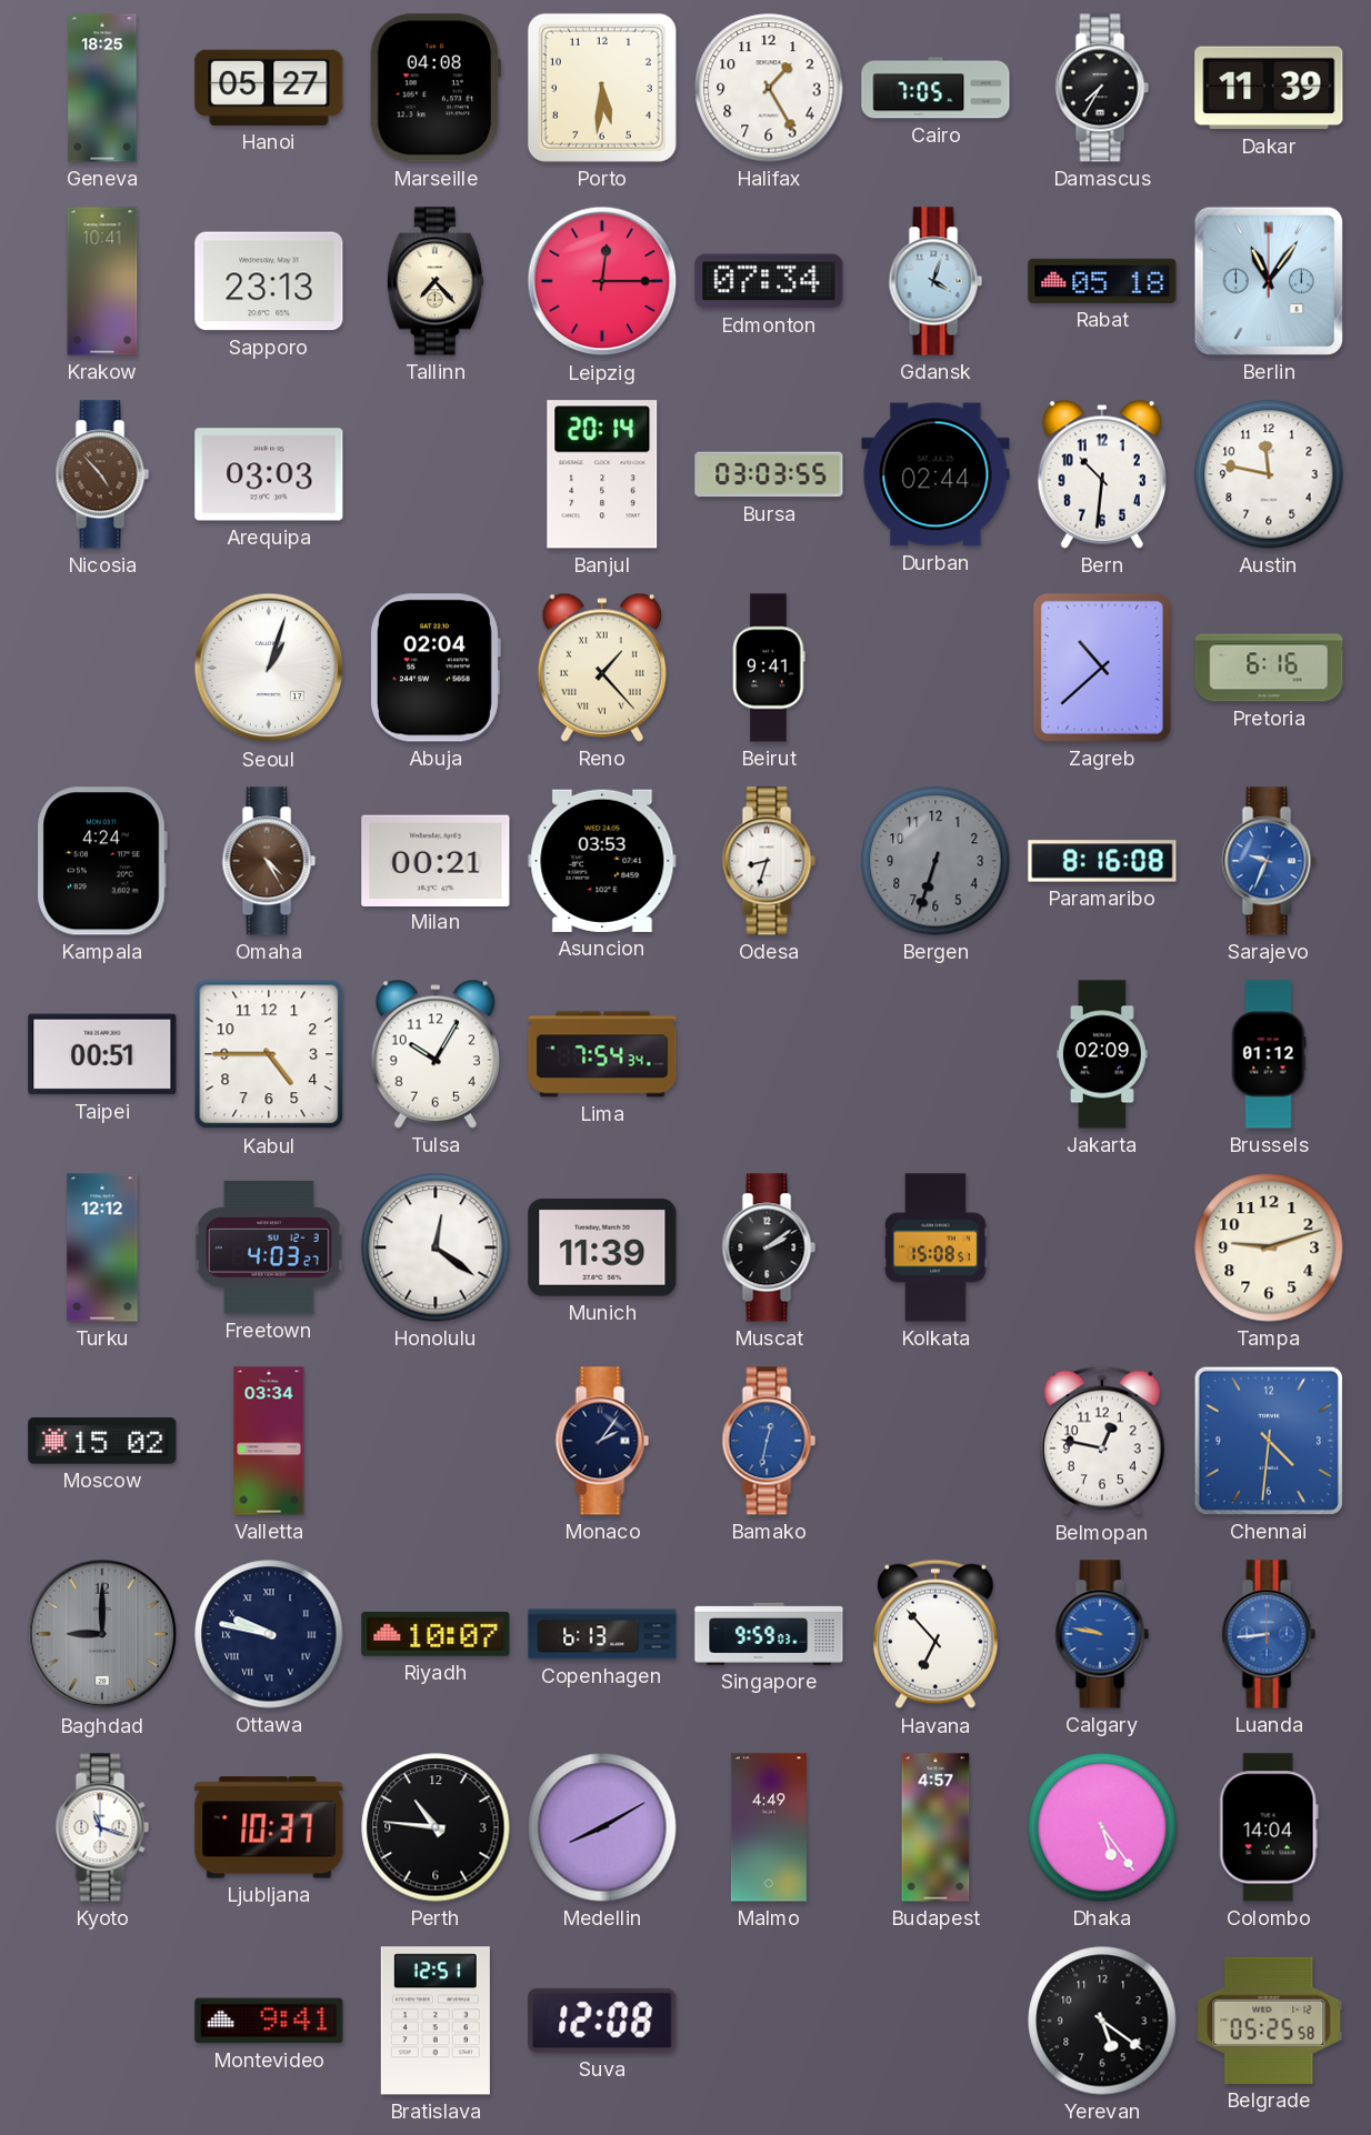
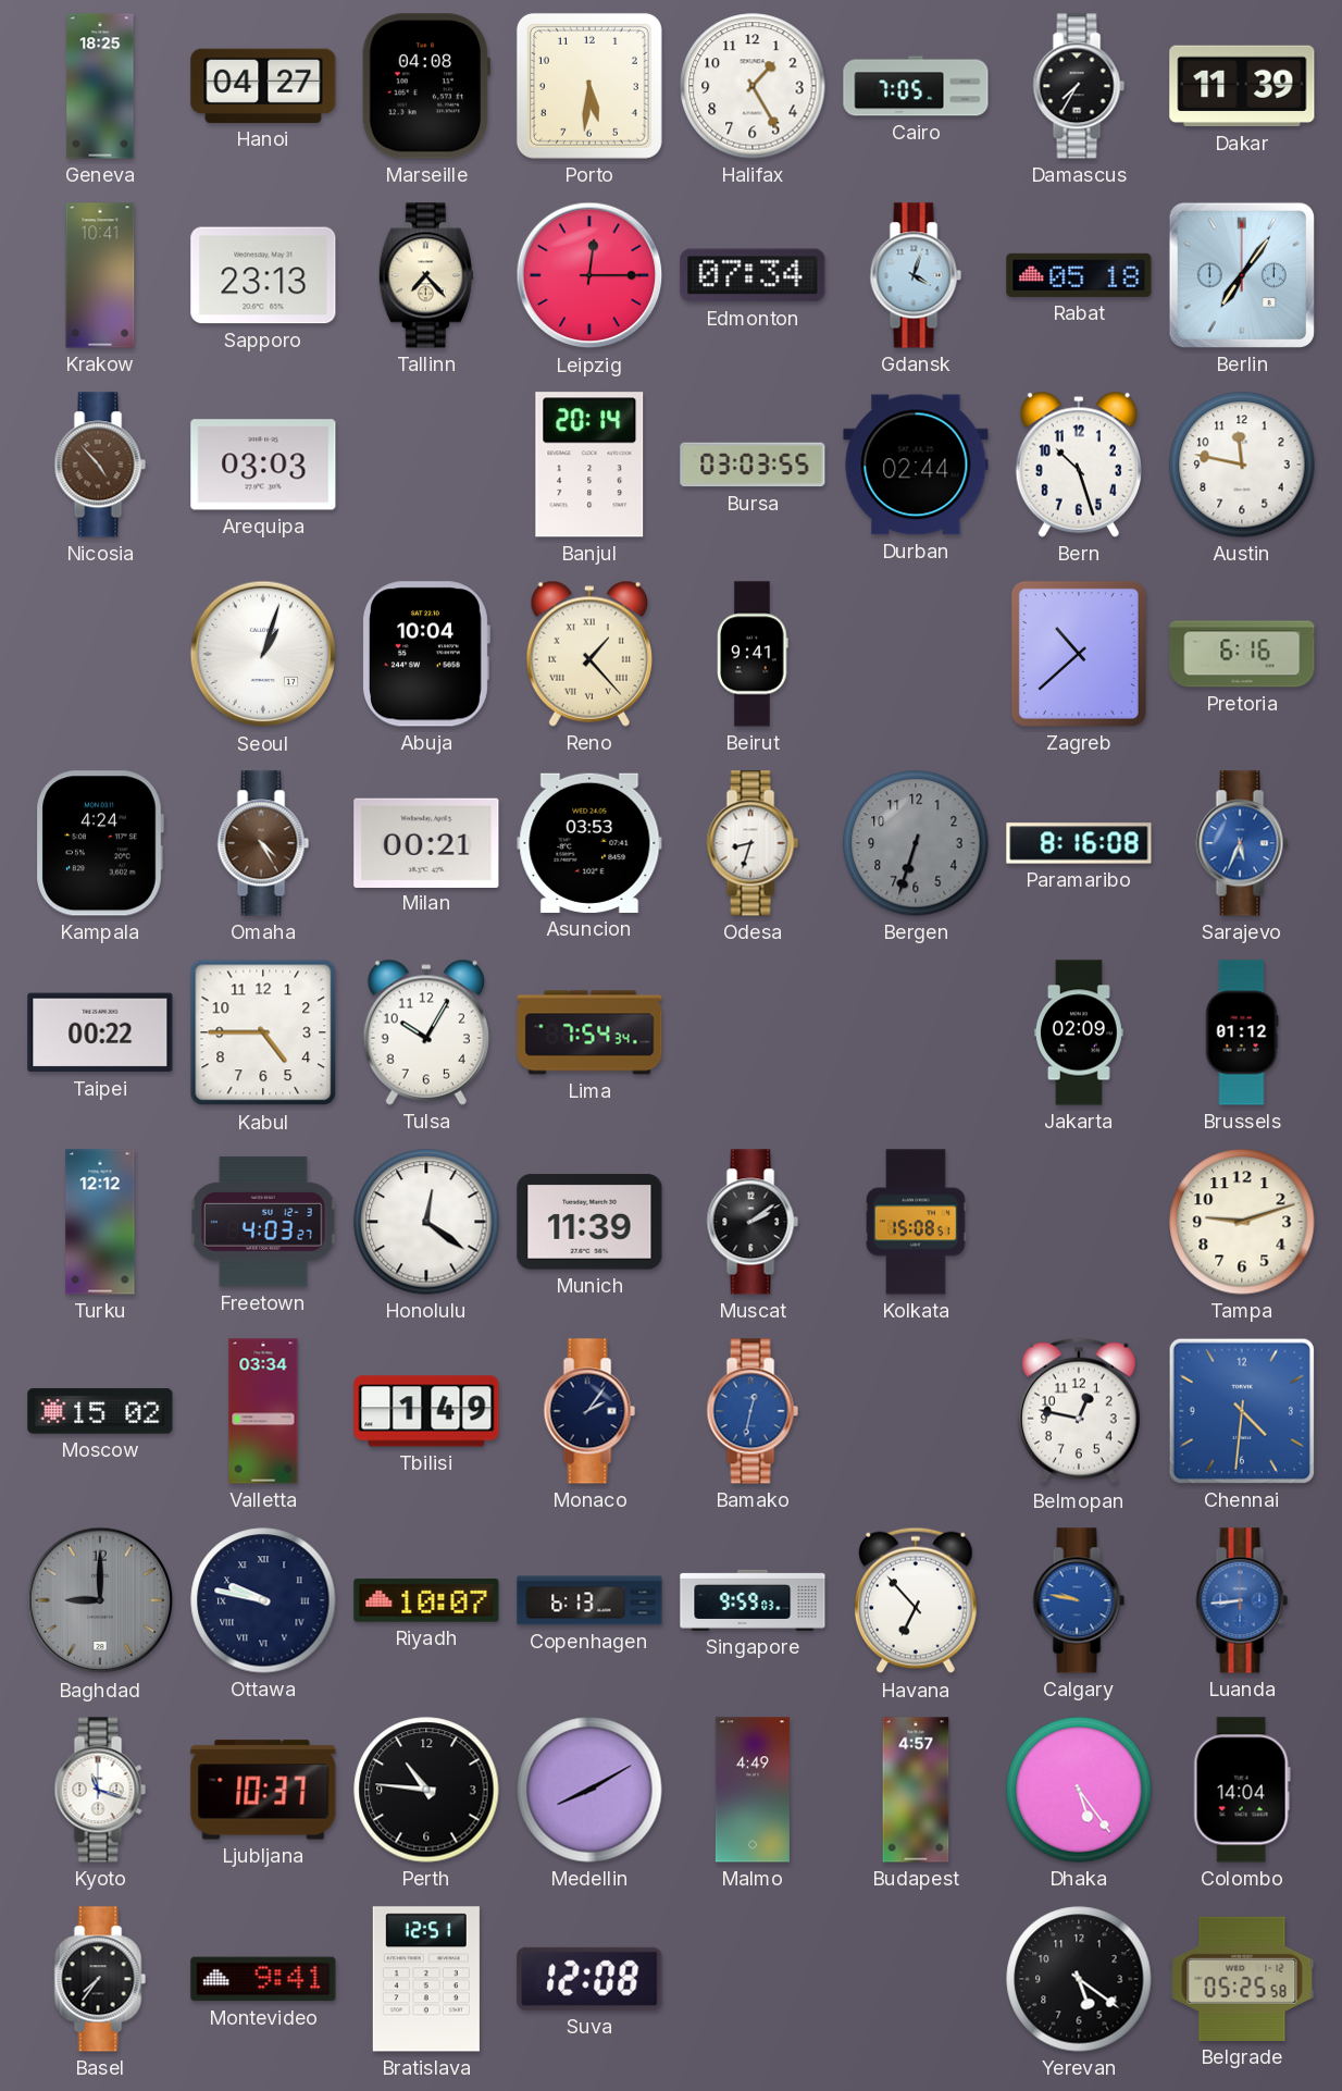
Hanoi: 05:27 -> 04:27
Berlin: 11:06 -> 7:06
Bern: 10:31 -> 10:27
Abuja: 02:04 -> 10:04
Sarajevo: 9:34 -> 5:34
Taipei: 00:51 -> 00:22
Tbilisi: none -> 1:49
Basel: none -> 7:36
